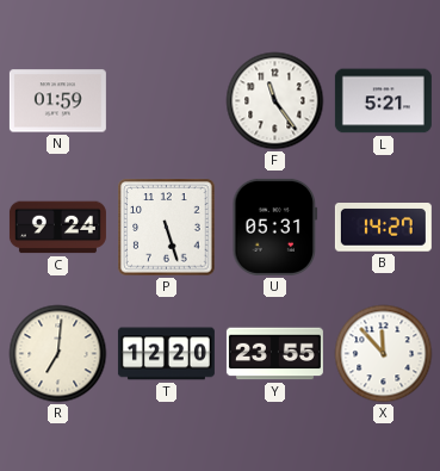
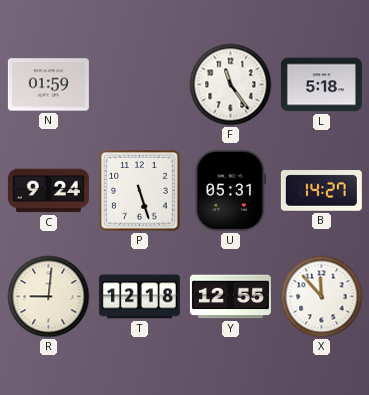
L: 5:21 -> 5:18
R: 7:01 -> 9:01
T: 12:20 -> 12:18
Y: 23:55 -> 12:55
